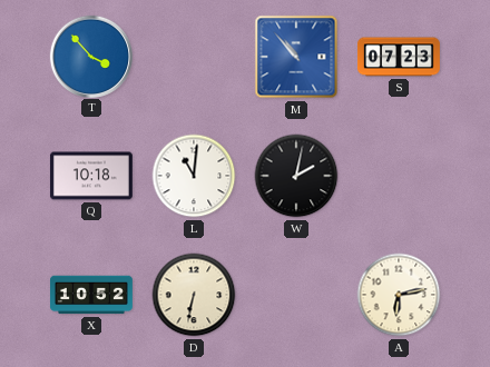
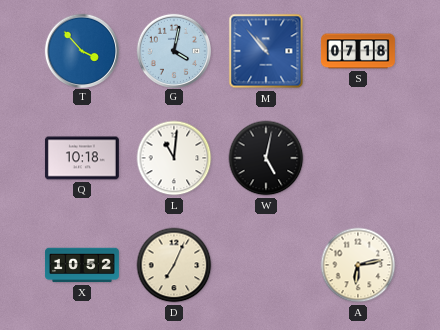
G: none -> 4:02
S: 07:23 -> 07:18
W: 2:02 -> 5:02
D: 6:32 -> 7:04
